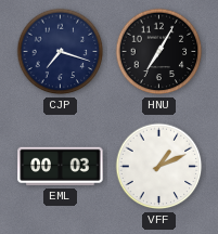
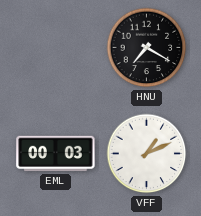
CJP: 7:18 -> none
HNU: 7:05 -> 7:20
